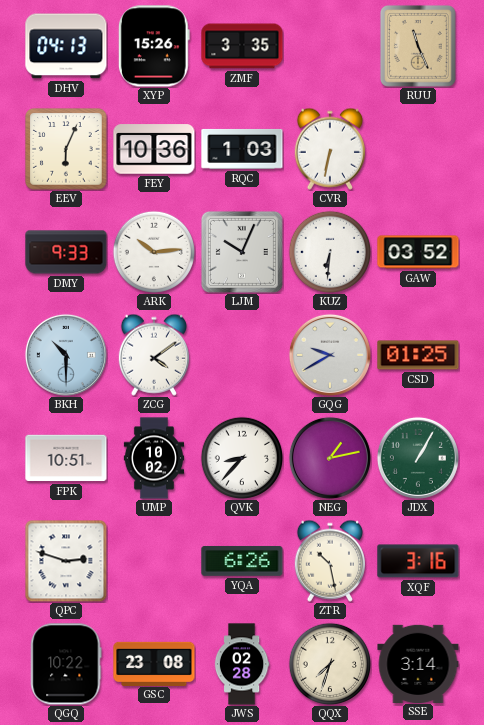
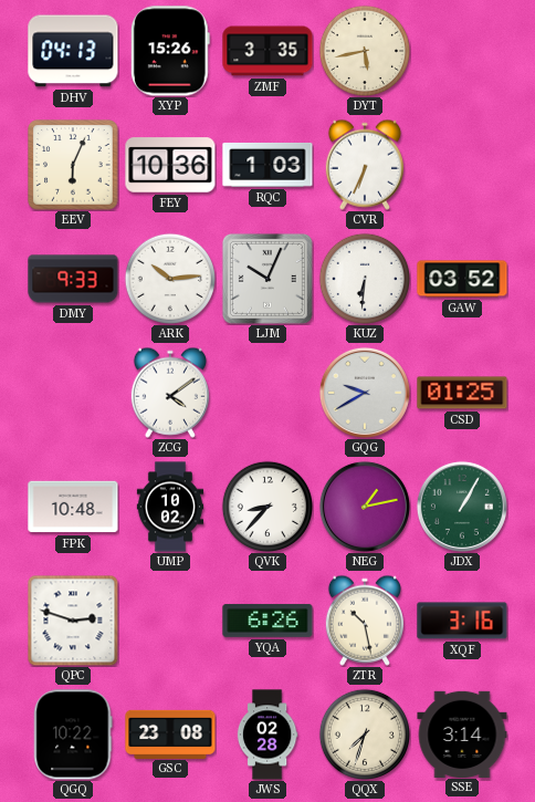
DYT: none -> 5:43
RUU: 11:26 -> none
CVR: 6:32 -> 6:34
BKH: 10:30 -> none
FPK: 10:51 -> 10:48
